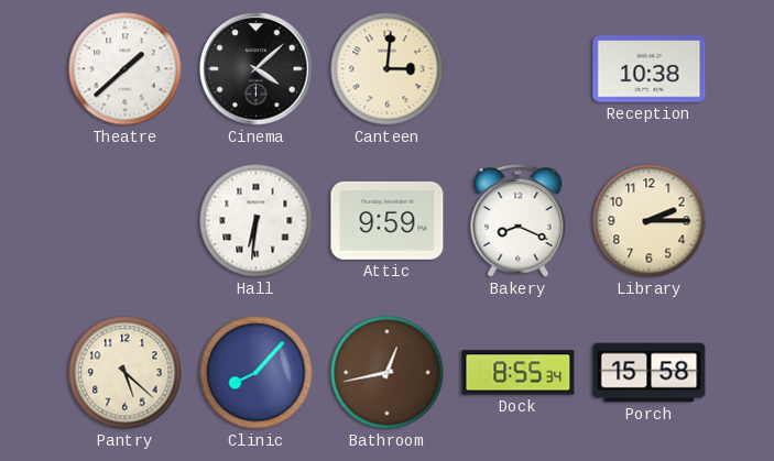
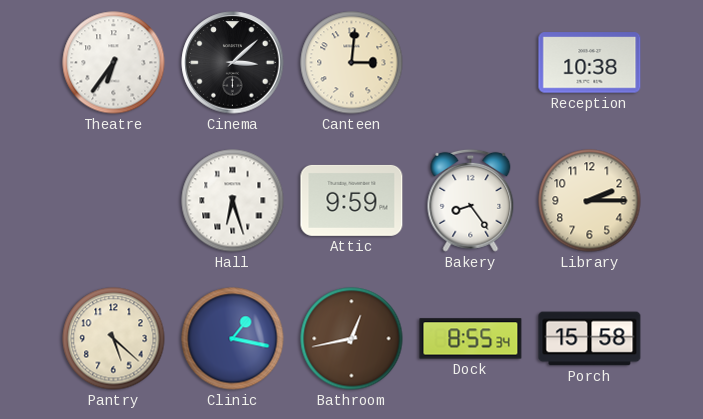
Theatre: 1:38 -> 6:36
Cinema: 4:08 -> 3:08
Hall: 6:31 -> 6:27
Bakery: 8:19 -> 8:24
Clinic: 8:07 -> 1:17
